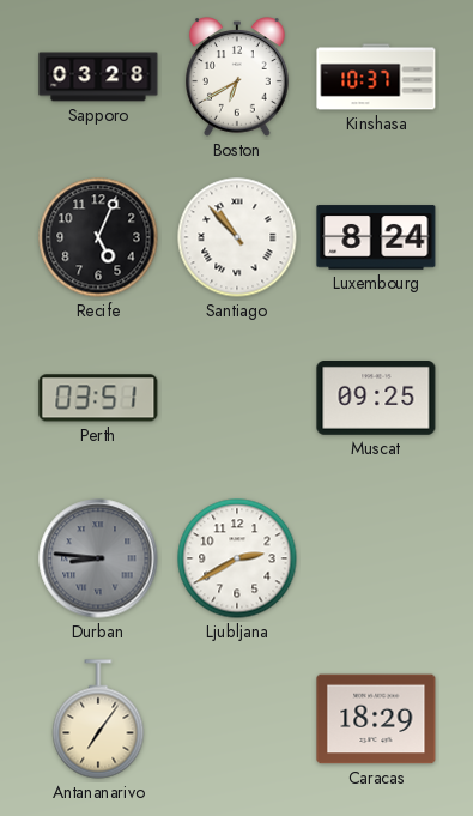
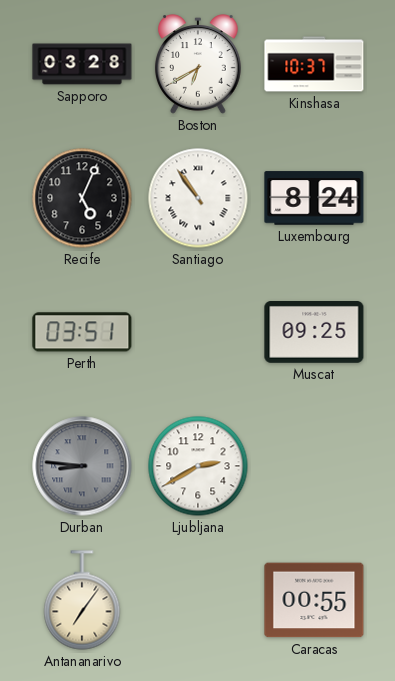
Santiago: 10:53 -> 10:54
Caracas: 18:29 -> 00:55
